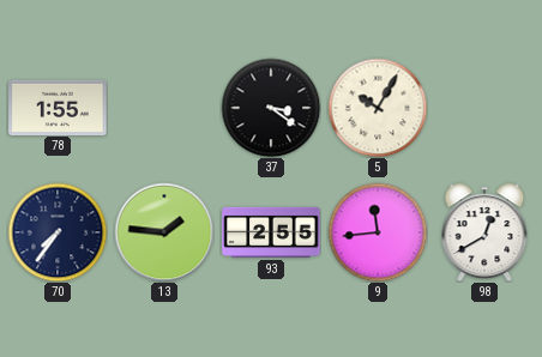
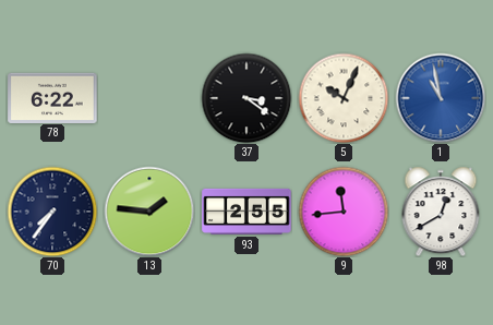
78: 1:55 -> 6:22
5: 10:05 -> 10:04
1: none -> 10:58
